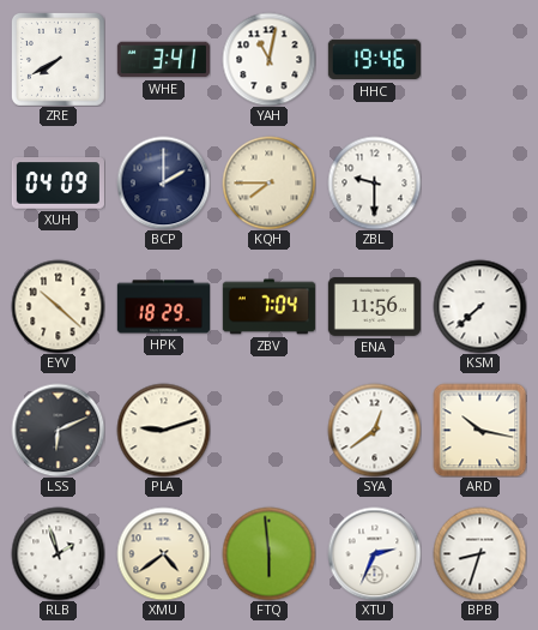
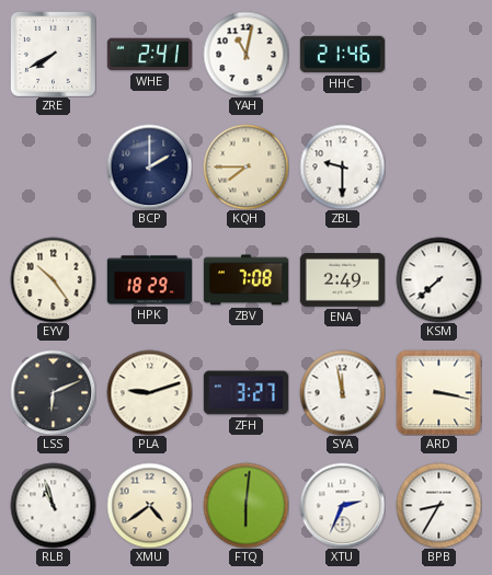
WHE: 3:41 -> 2:41
HHC: 19:46 -> 21:46
XUH: 04:09 -> none
EYV: 10:22 -> 10:24
ZBV: 7:04 -> 7:08
ENA: 11:56 -> 2:49
ZFH: none -> 3:27
SYA: 12:39 -> 11:58
ARD: 10:17 -> 3:17
RLB: 1:57 -> 10:57
FTQ: 5:59 -> 6:01
BPB: 8:33 -> 8:35
